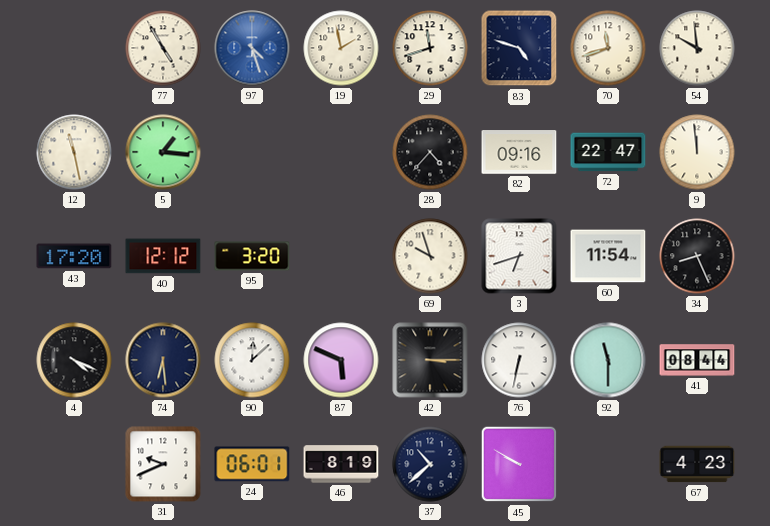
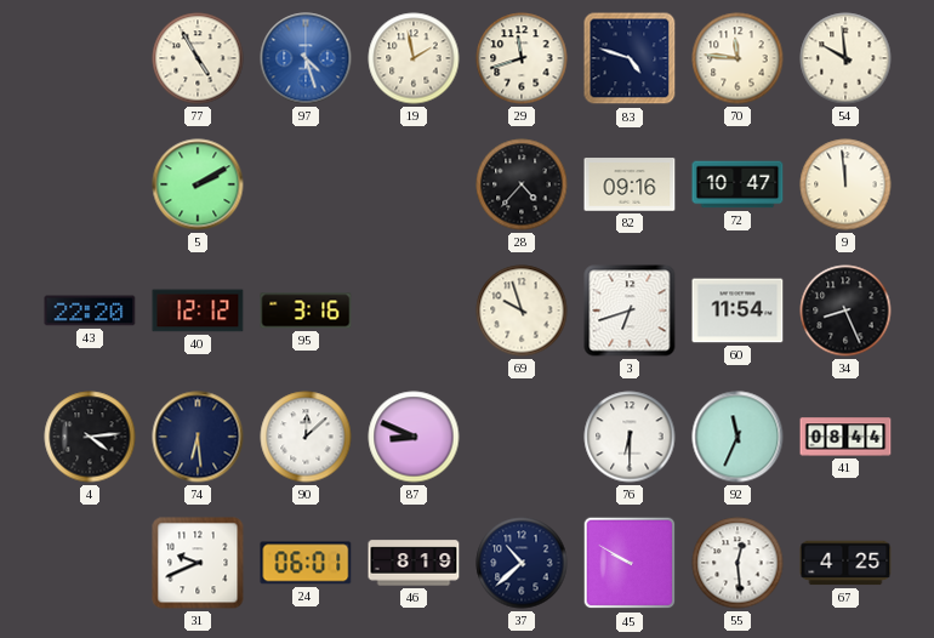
70: 11:42 -> 11:46
12: 11:28 -> none
5: 1:16 -> 2:10
72: 22:47 -> 10:47
43: 17:20 -> 22:20
95: 3:20 -> 3:16
4: 4:19 -> 4:14
87: 5:49 -> 8:49
42: 3:15 -> none
76: 6:32 -> 6:30
92: 11:30 -> 11:34
55: none -> 12:29
67: 4:23 -> 4:25
